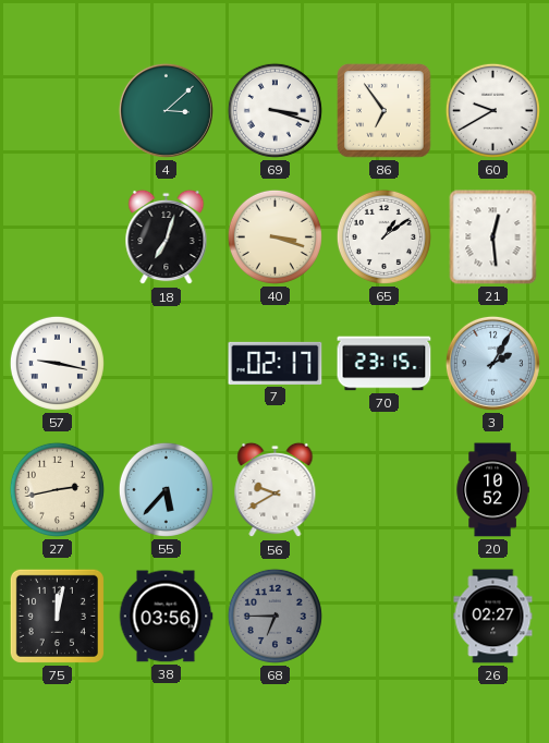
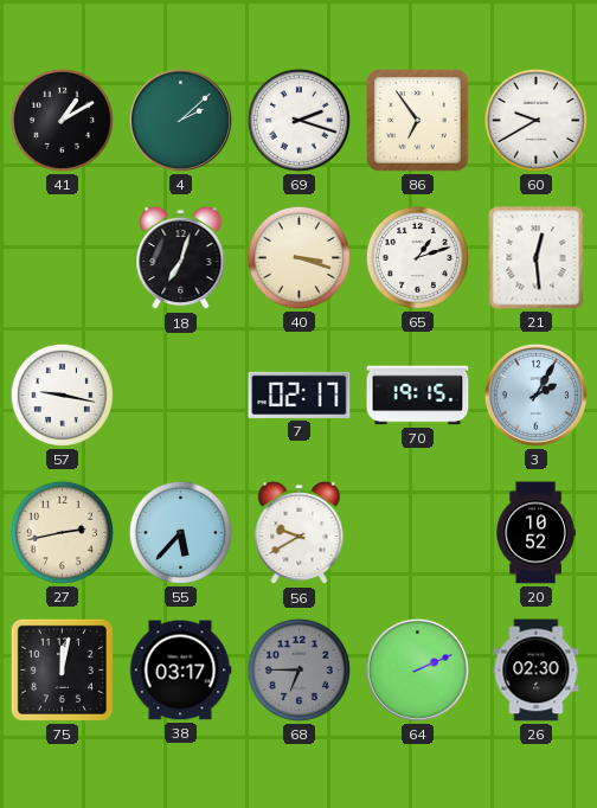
41: none -> 1:10
4: 3:08 -> 2:08
69: 3:18 -> 2:18
65: 1:09 -> 1:12
70: 23:15 -> 19:15
38: 03:56 -> 03:17
64: none -> 2:11
26: 02:27 -> 02:30
